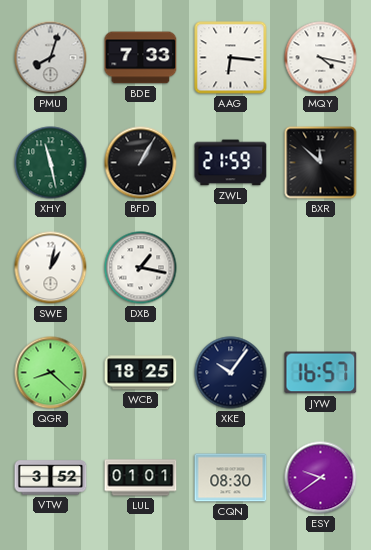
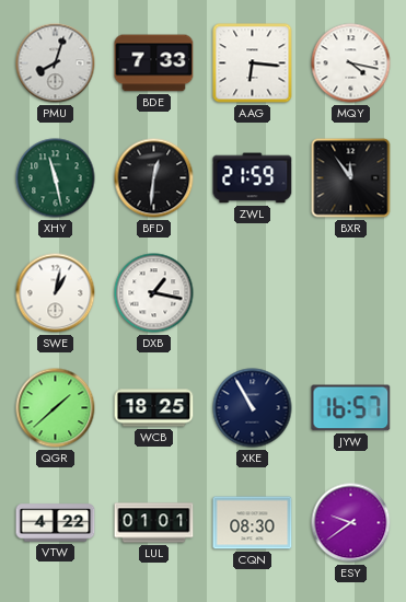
BFD: 1:05 -> 12:31
BXR: 11:52 -> 11:54
QGR: 8:22 -> 1:38
XKE: 10:06 -> 10:55
VTW: 3:52 -> 4:22
